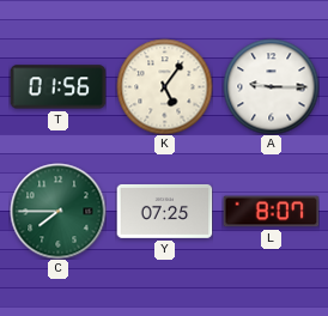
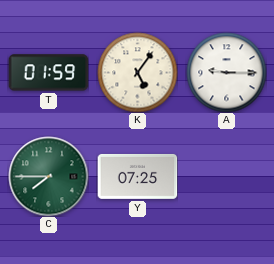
T: 01:56 -> 01:59
L: 8:07 -> none
